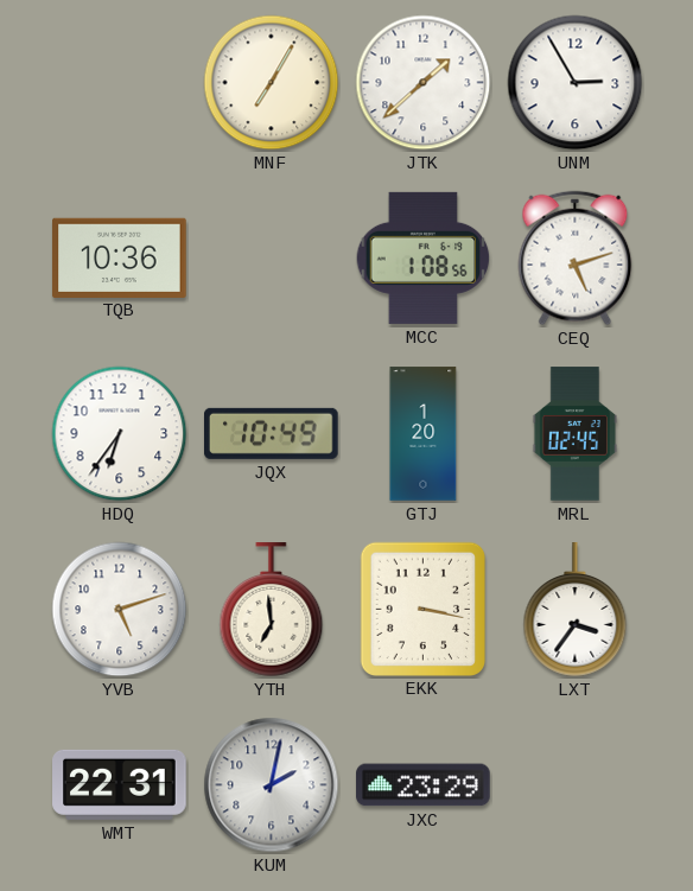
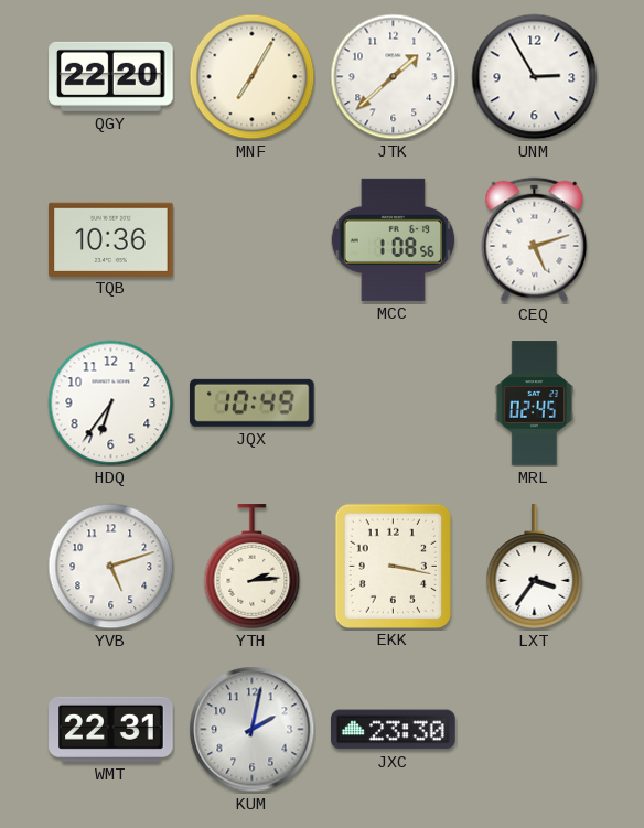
QGY: none -> 22:20
GTJ: 1:20 -> none
YTH: 6:59 -> 2:14
JXC: 23:29 -> 23:30
